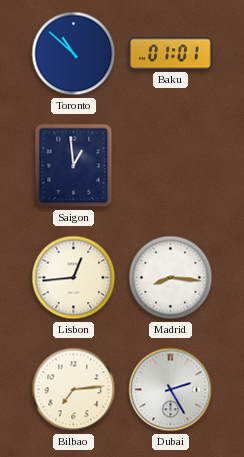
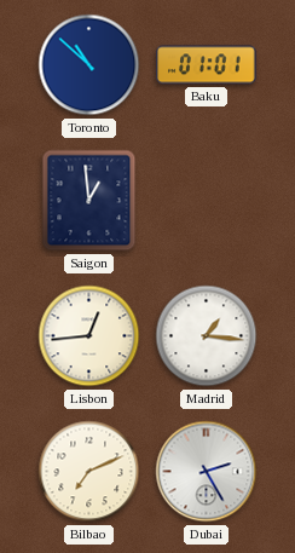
Madrid: 8:16 -> 1:16
Bilbao: 7:14 -> 7:11
